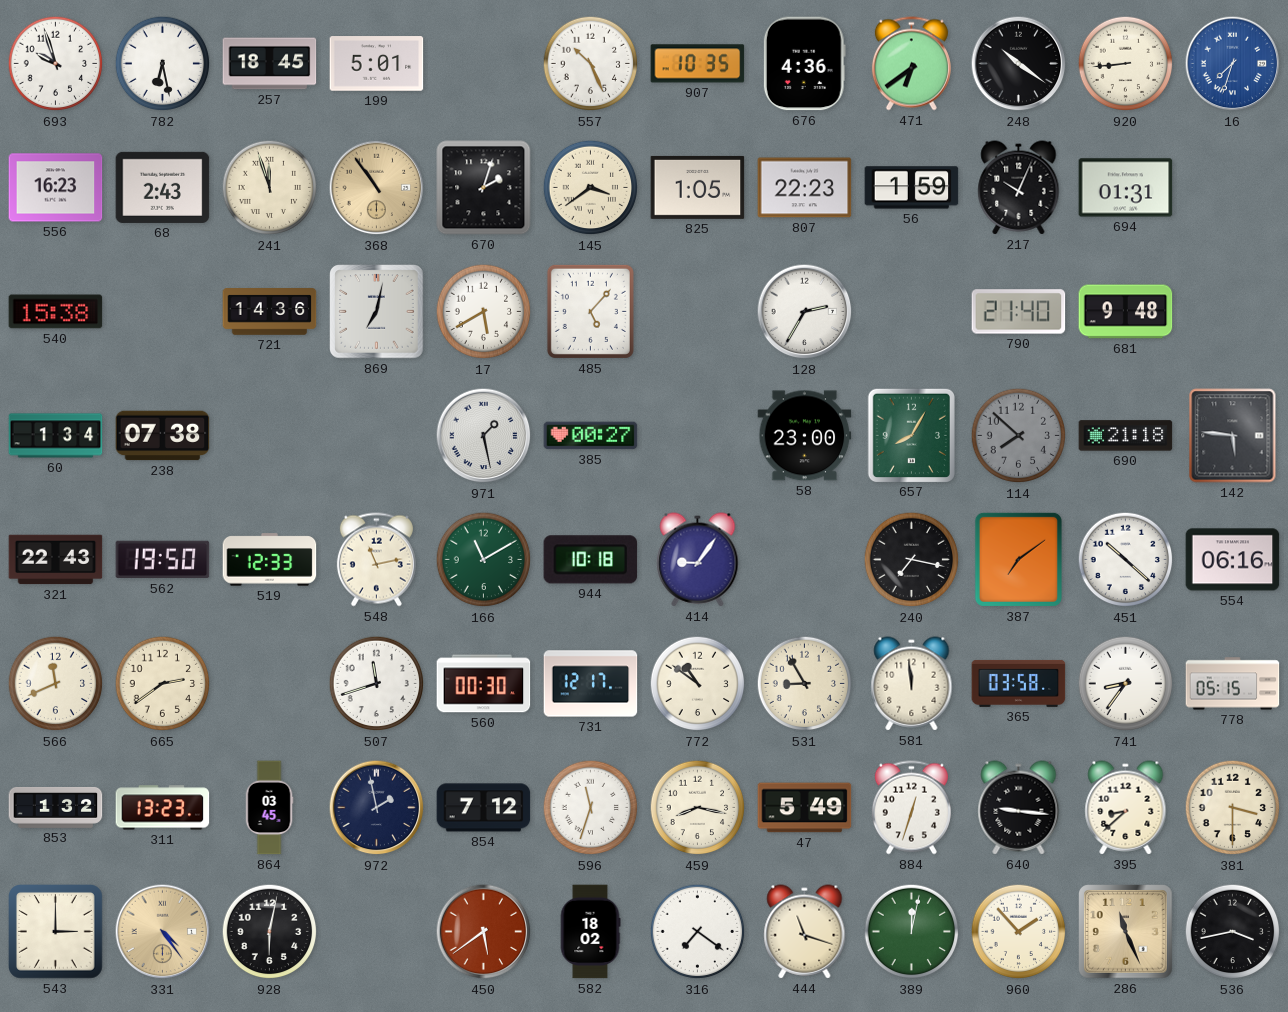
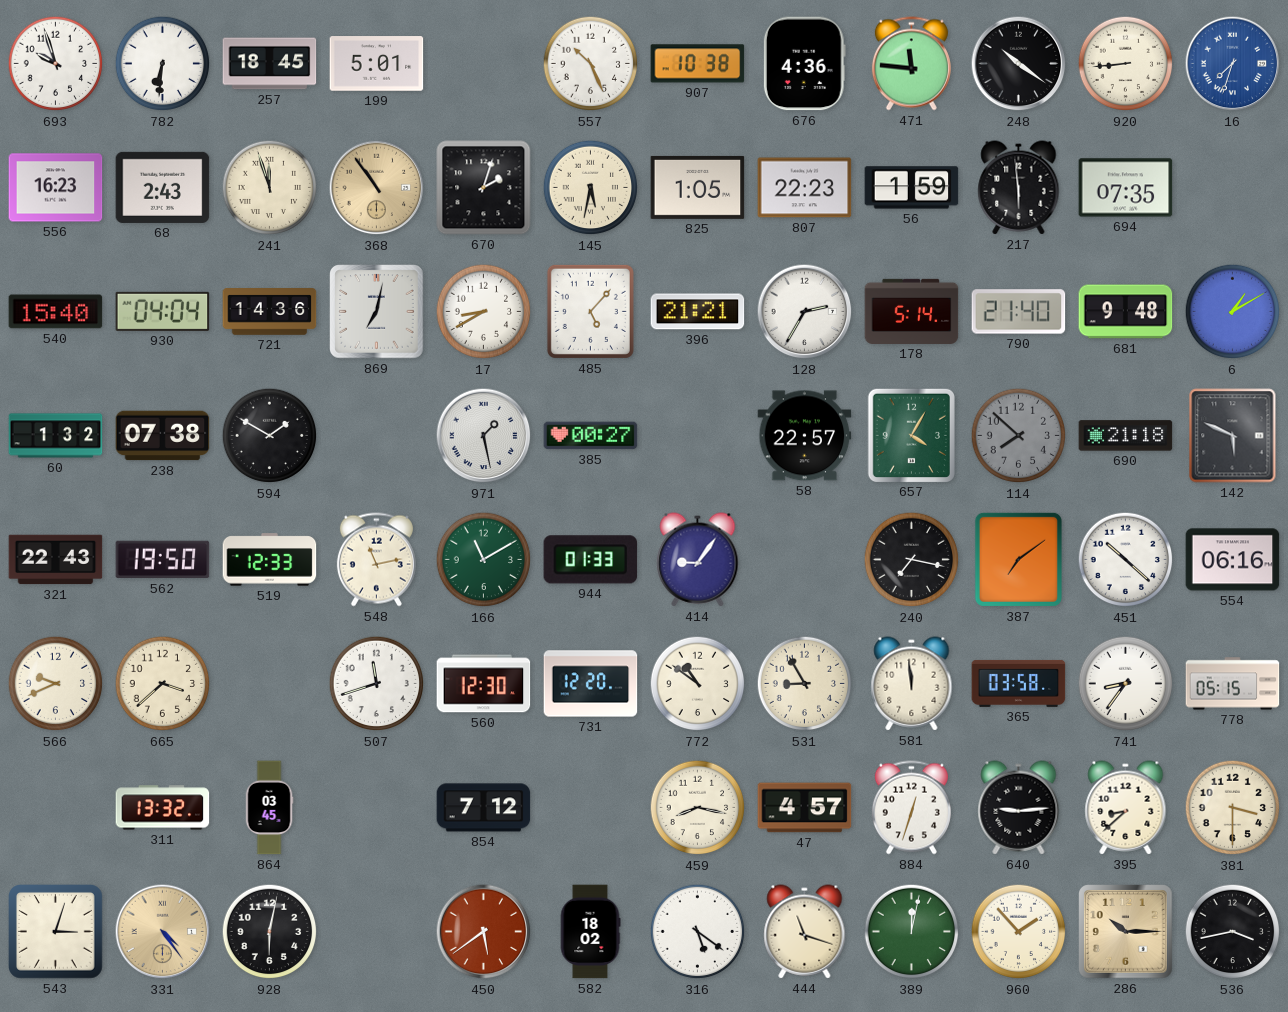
782: 6:28 -> 6:31
907: 10:35 -> 10:38
471: 6:39 -> 11:46
145: 3:39 -> 5:32
217: 10:04 -> 5:59
694: 01:31 -> 07:35
540: 15:38 -> 15:40
930: none -> 04:04
17: 5:40 -> 8:40
396: none -> 21:21
178: none -> 5:14
6: none -> 1:10
60: 1:34 -> 1:32
594: none -> 1:50
58: 23:00 -> 22:57
657: 8:05 -> 4:05
142: 5:46 -> 5:49
944: 10:18 -> 01:33
566: 11:41 -> 9:41
665: 2:39 -> 3:38
560: 00:30 -> 12:30
731: 12:17 -> 12:20
853: 1:32 -> none
311: 13:23 -> 13:32
972: 1:58 -> none
596: 11:33 -> none
47: 5:49 -> 4:57
640: 9:16 -> 9:14
543: 3:00 -> 3:03
316: 7:21 -> 5:21
286: 11:26 -> 10:15
